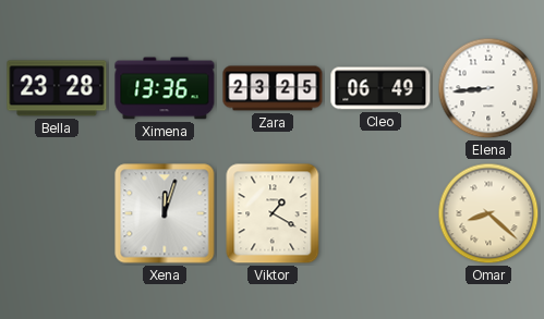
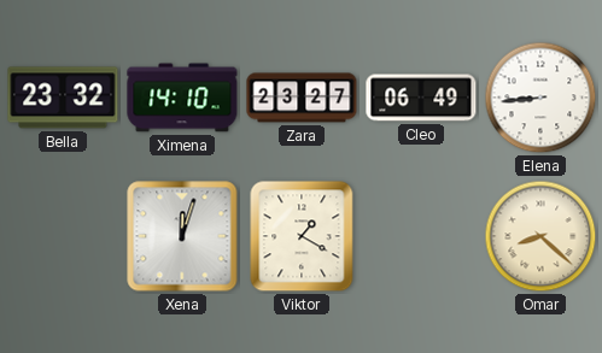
Bella: 23:28 -> 23:32
Ximena: 13:36 -> 14:10
Zara: 23:25 -> 23:27
